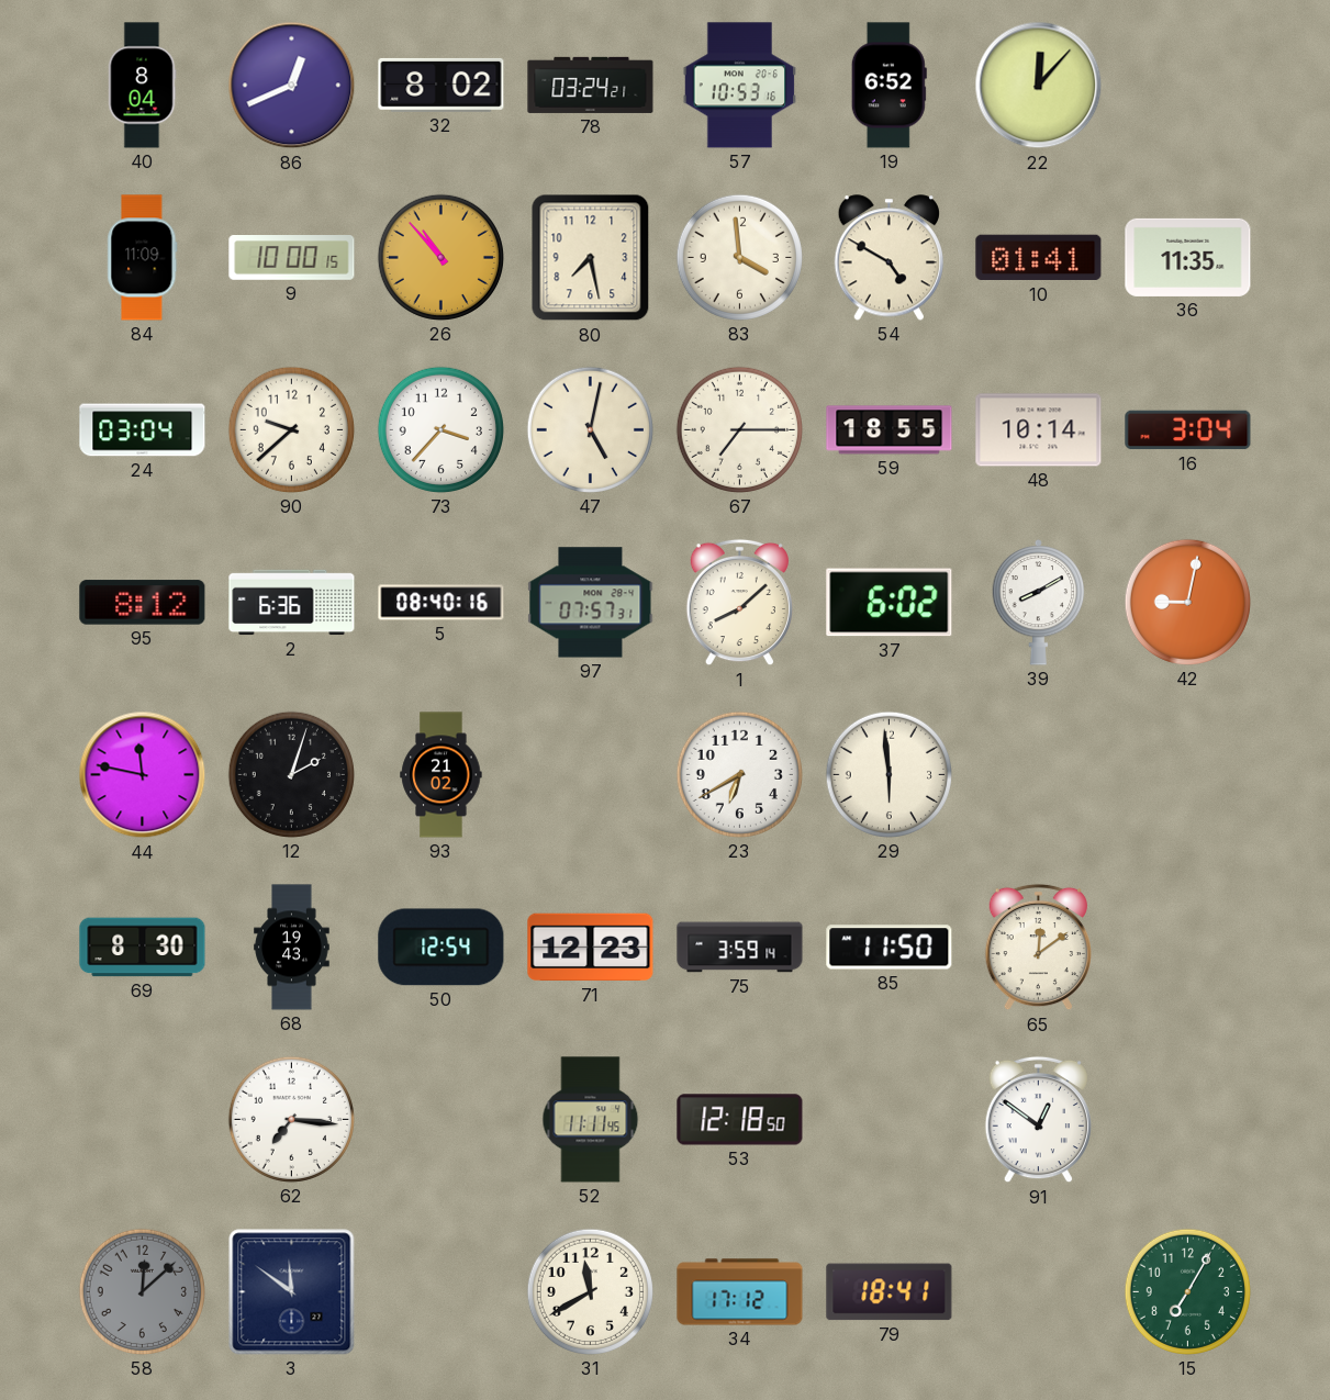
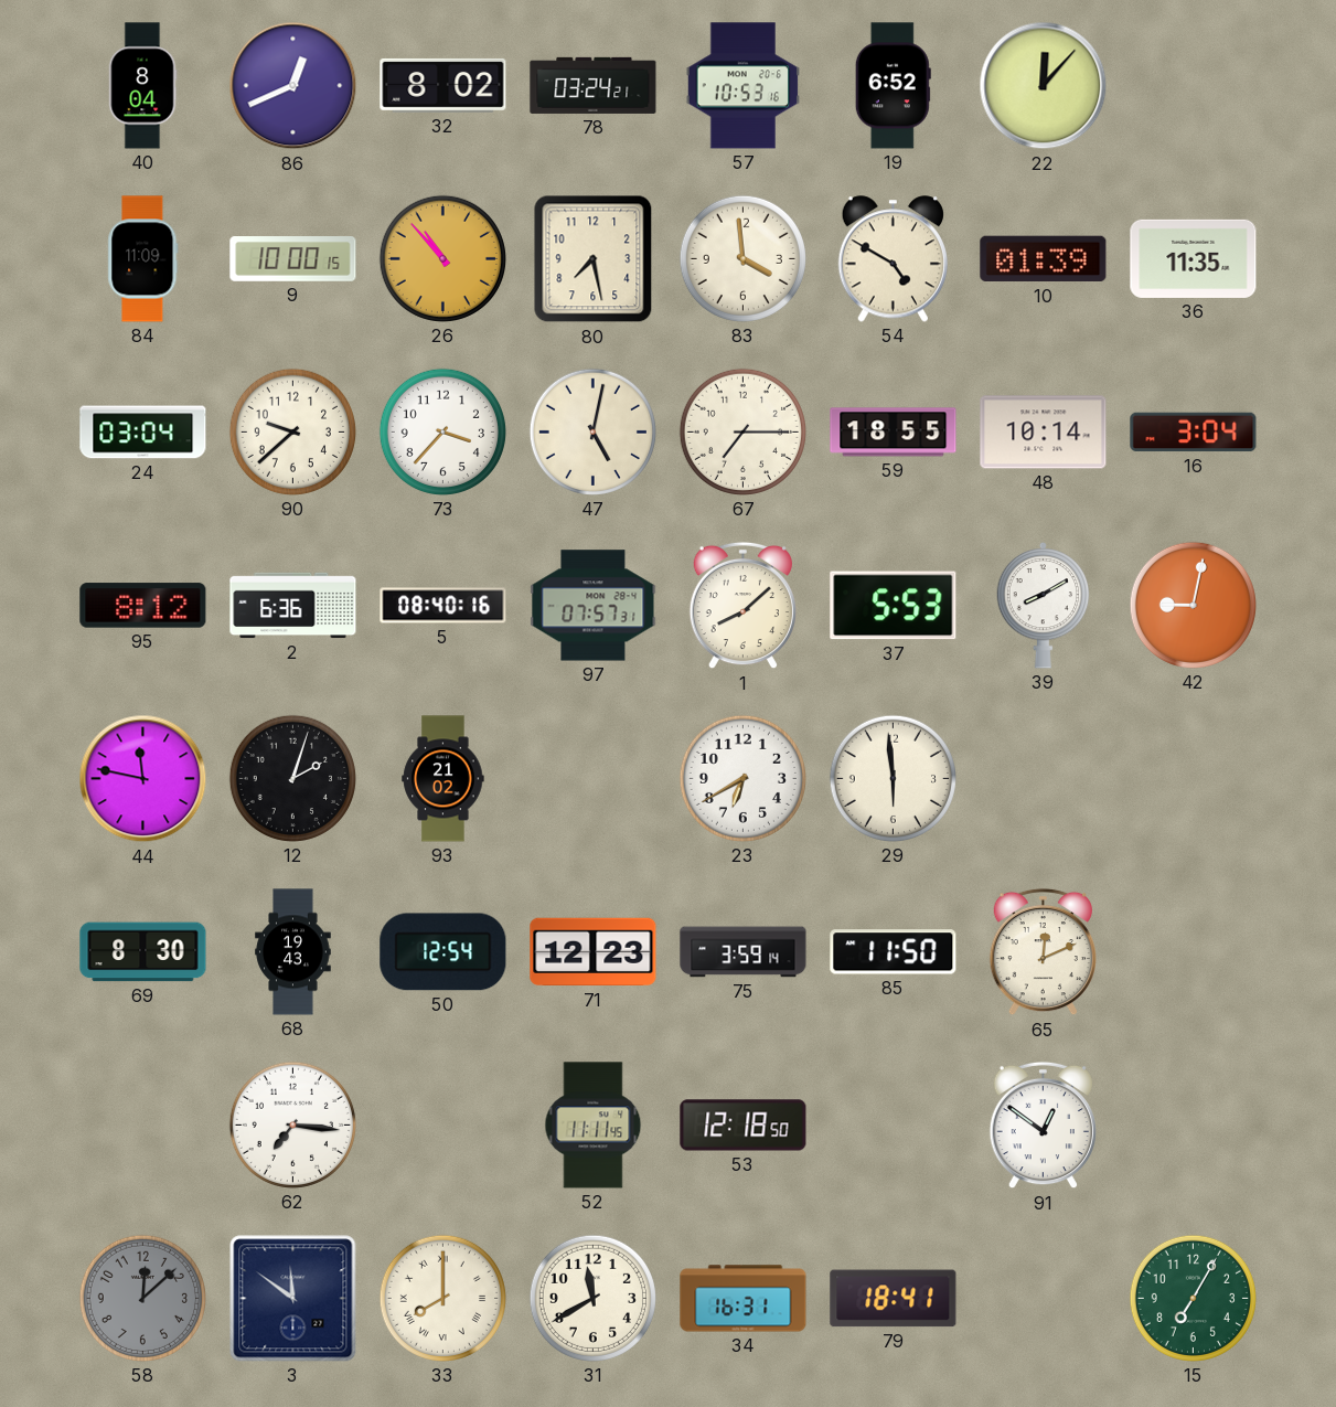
10: 01:41 -> 01:39
37: 6:02 -> 5:53
65: 12:09 -> 12:11
33: none -> 8:00
34: 17:12 -> 16:31
